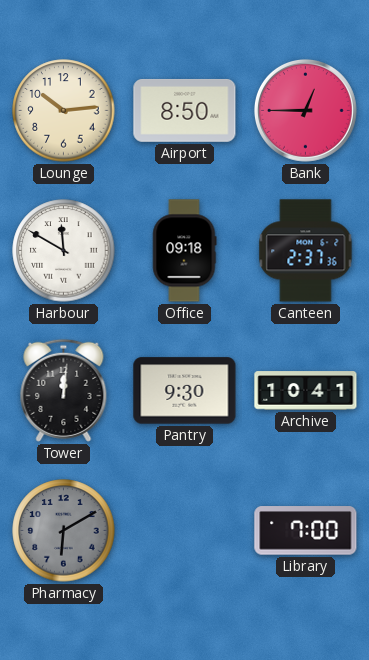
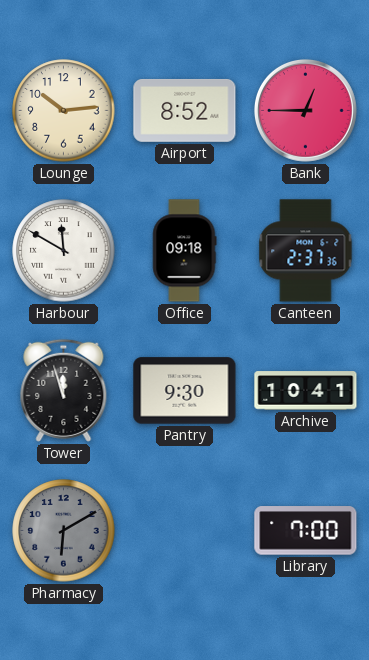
Airport: 8:50 -> 8:52
Tower: 12:01 -> 11:57
